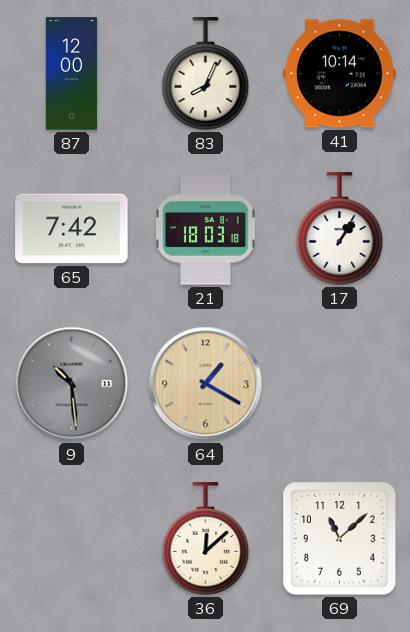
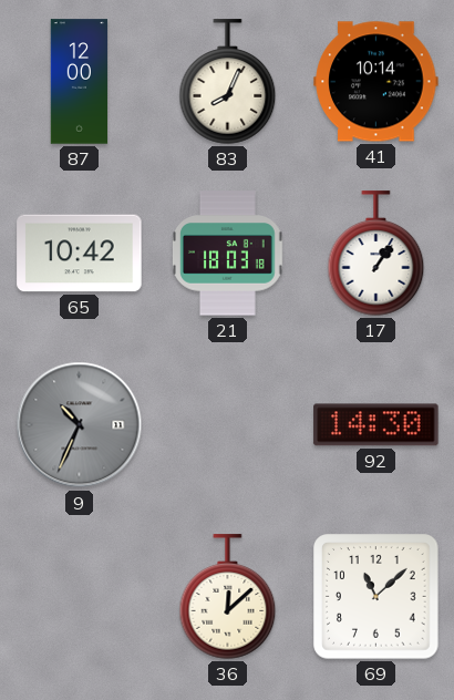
65: 7:42 -> 10:42
9: 10:29 -> 10:34
64: 1:20 -> none
92: none -> 14:30
